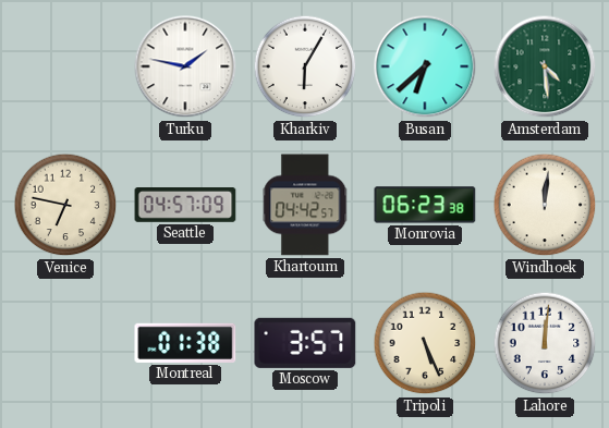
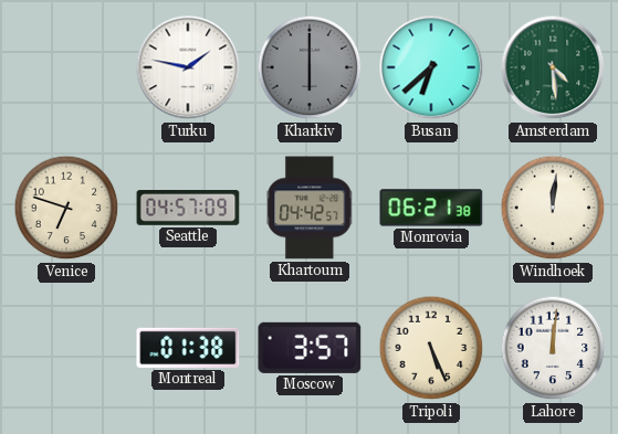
Kharkiv: 6:05 -> 6:00
Kharkiv dial: white -> grey
Venice: 6:47 -> 6:48
Monrovia: 06:23 -> 06:21
